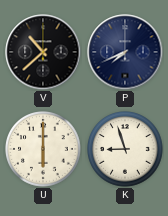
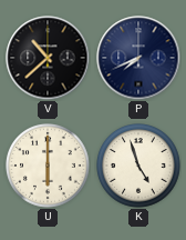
K: 8:57 -> 4:57
